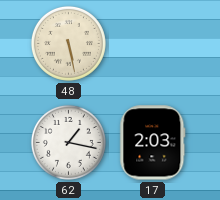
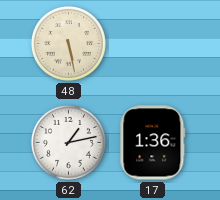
62: 1:17 -> 1:13
17: 2:03 -> 1:36
